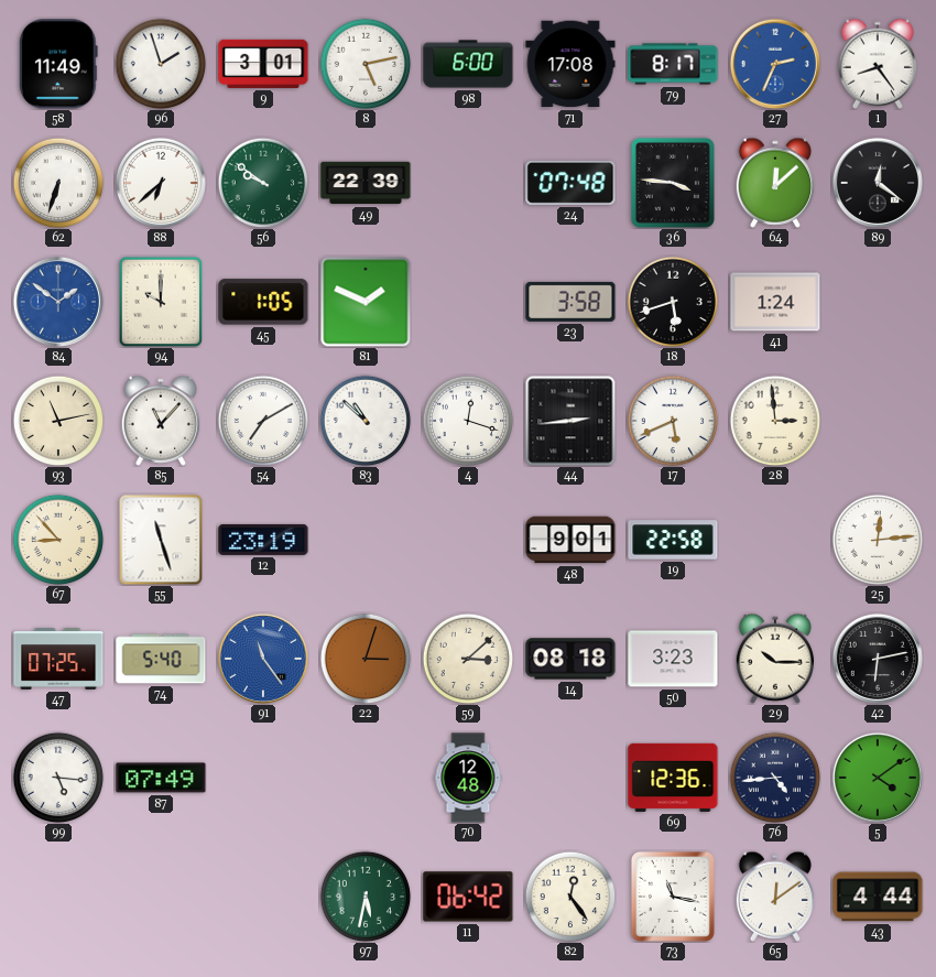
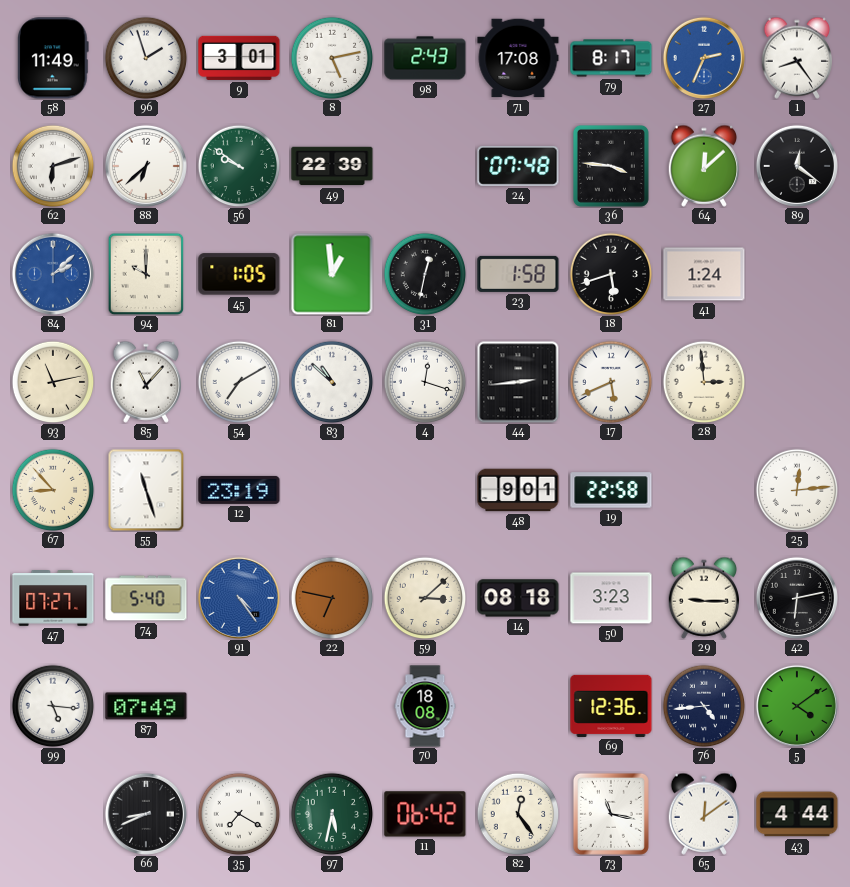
98: 6:00 -> 2:43
62: 6:33 -> 6:12
84: 1:51 -> 2:08
81: 1:49 -> 12:59
31: none -> 12:32
23: 3:58 -> 1:58
47: 07:25 -> 07:27
91: 11:24 -> 4:24
22: 3:03 -> 6:47
29: 10:15 -> 9:15
70: 12:48 -> 18:08
66: none -> 8:41
35: none -> 7:20
